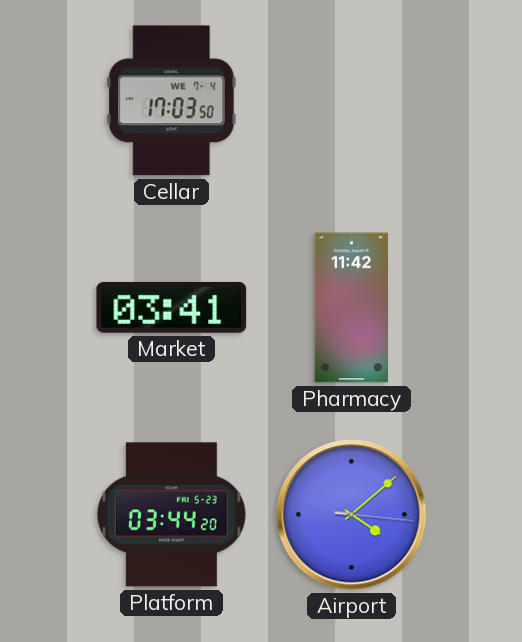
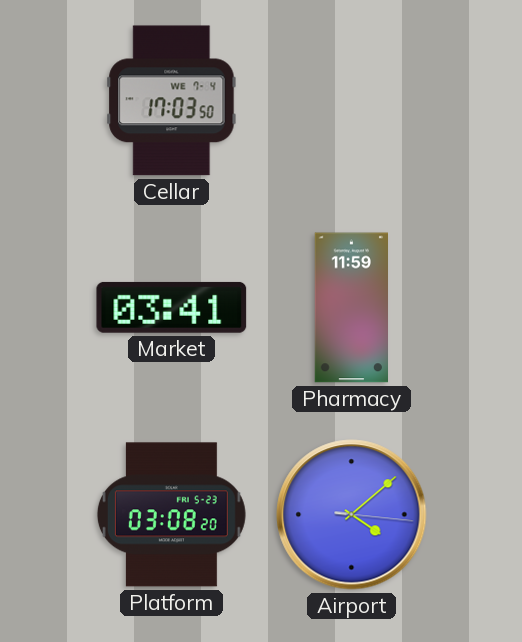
Pharmacy: 11:42 -> 11:59
Platform: 03:44 -> 03:08
